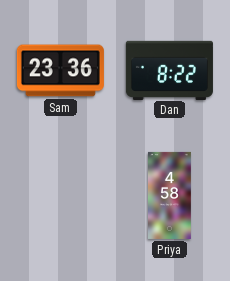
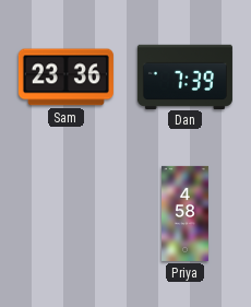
Dan: 8:22 -> 7:39
